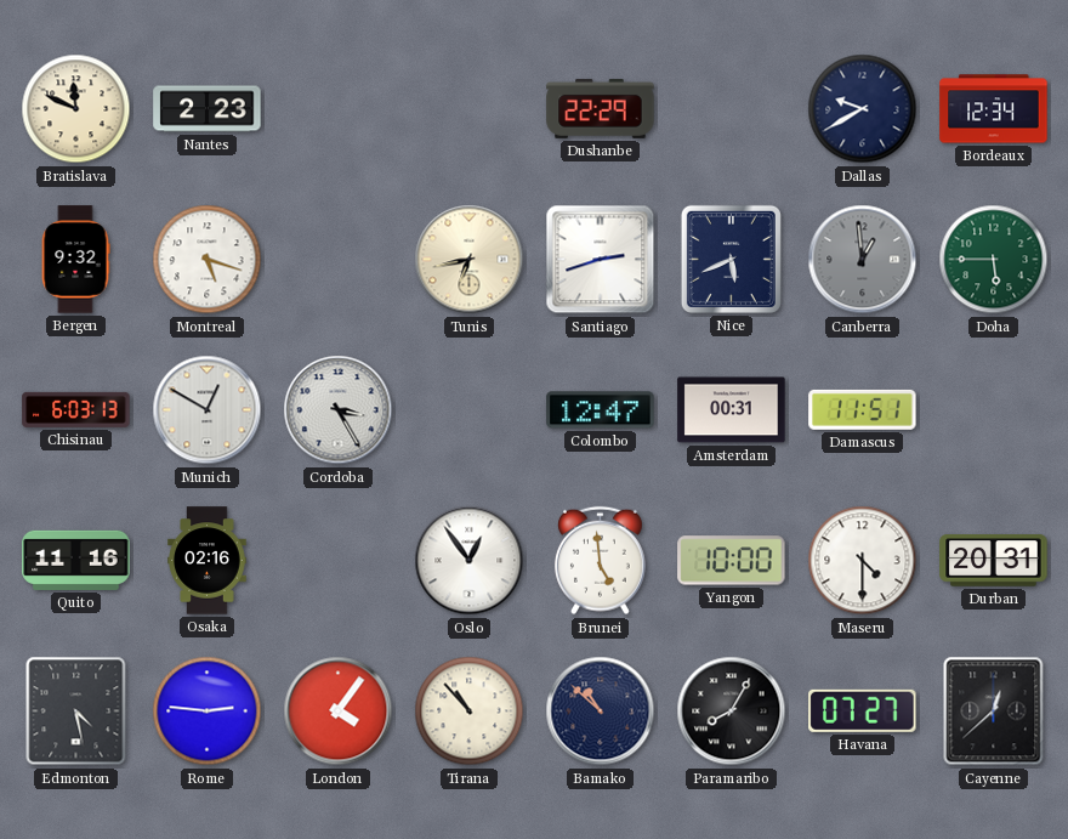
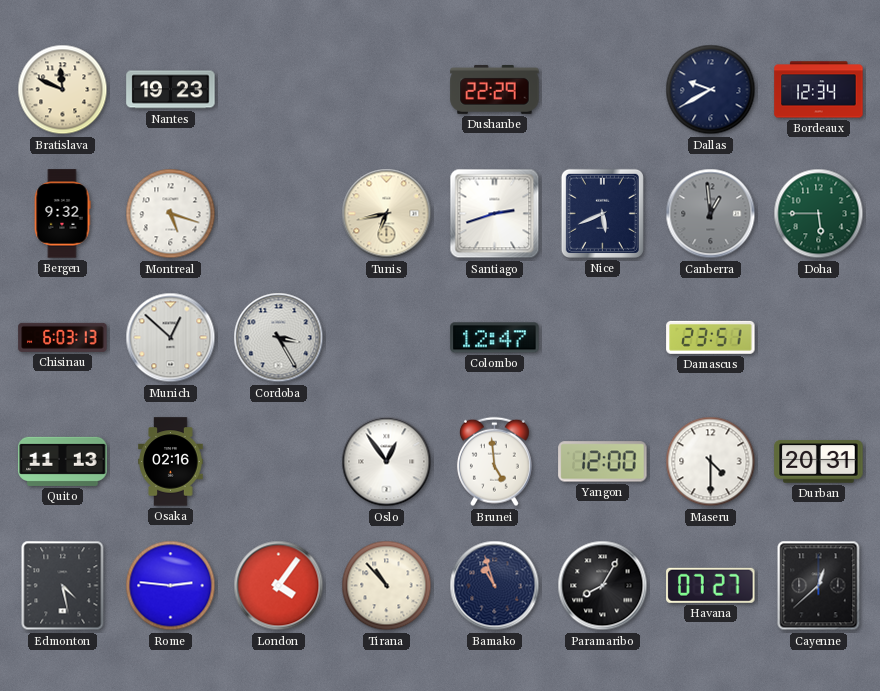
Nantes: 2:23 -> 19:23
Munich: 12:50 -> 12:52
Amsterdam: 00:31 -> none
Damascus: 11:51 -> 23:51
Quito: 11:16 -> 11:13
Yangon: 10:00 -> 12:00
Bamako: 10:52 -> 10:57
